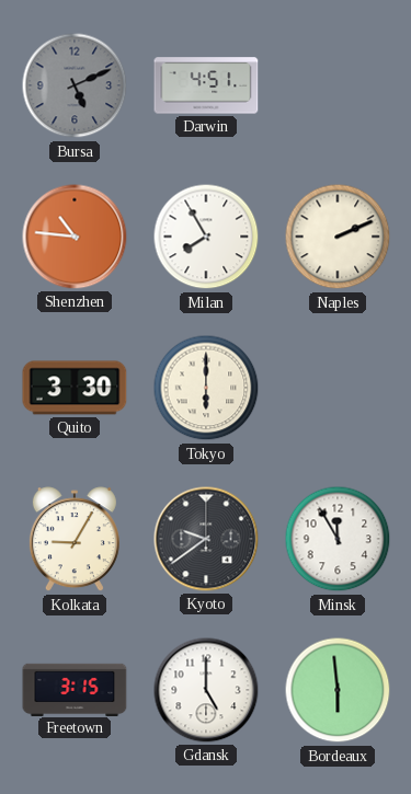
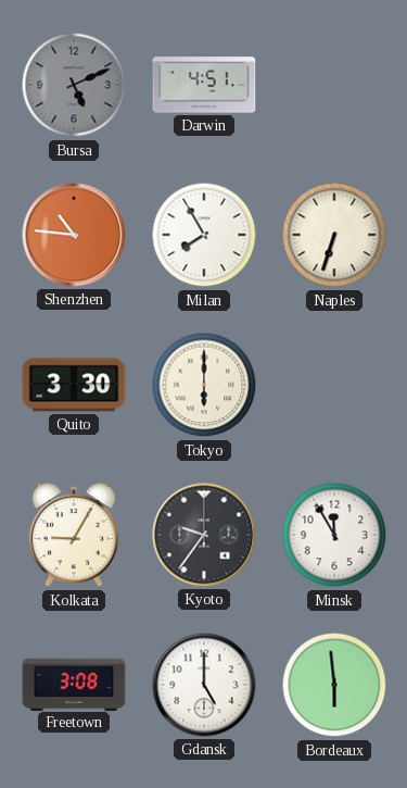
Naples: 2:11 -> 6:33
Kyoto: 9:39 -> 9:36
Freetown: 3:15 -> 3:08
